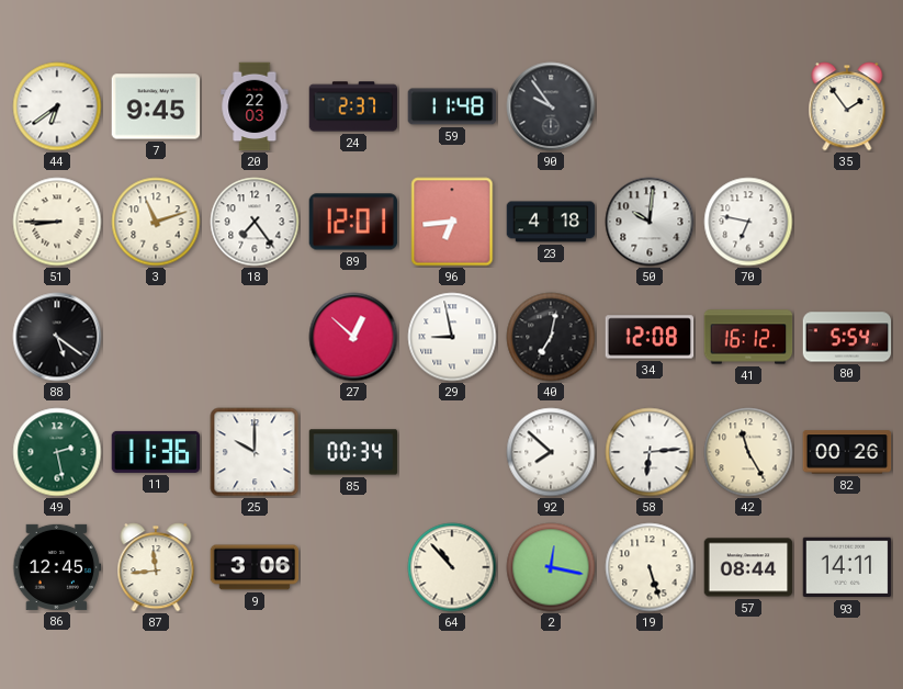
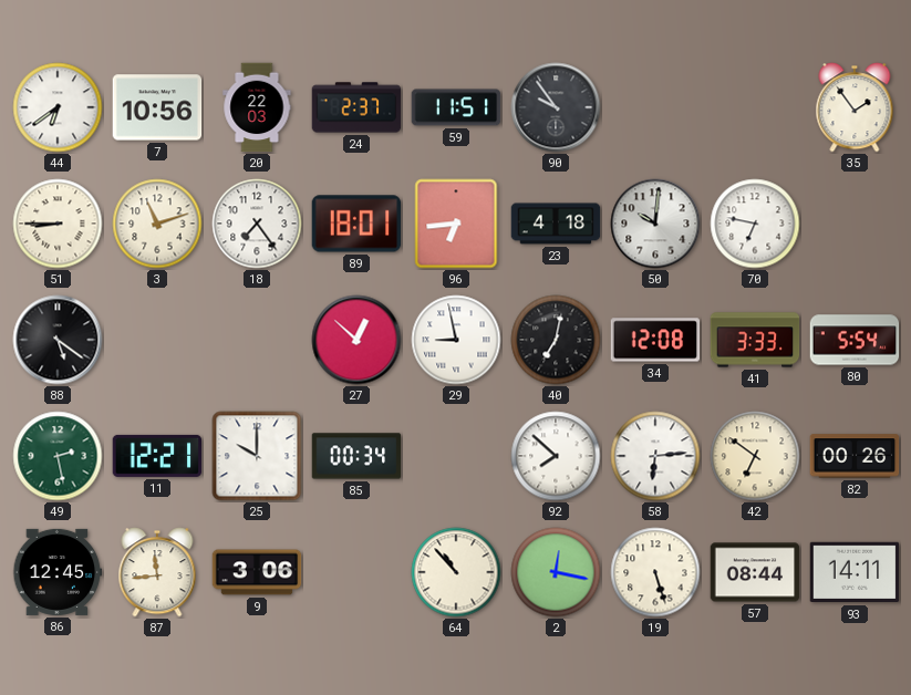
7: 9:45 -> 10:56
59: 11:48 -> 11:51
89: 12:01 -> 18:01
41: 16:12 -> 3:33
11: 11:36 -> 12:21
42: 11:25 -> 6:51
